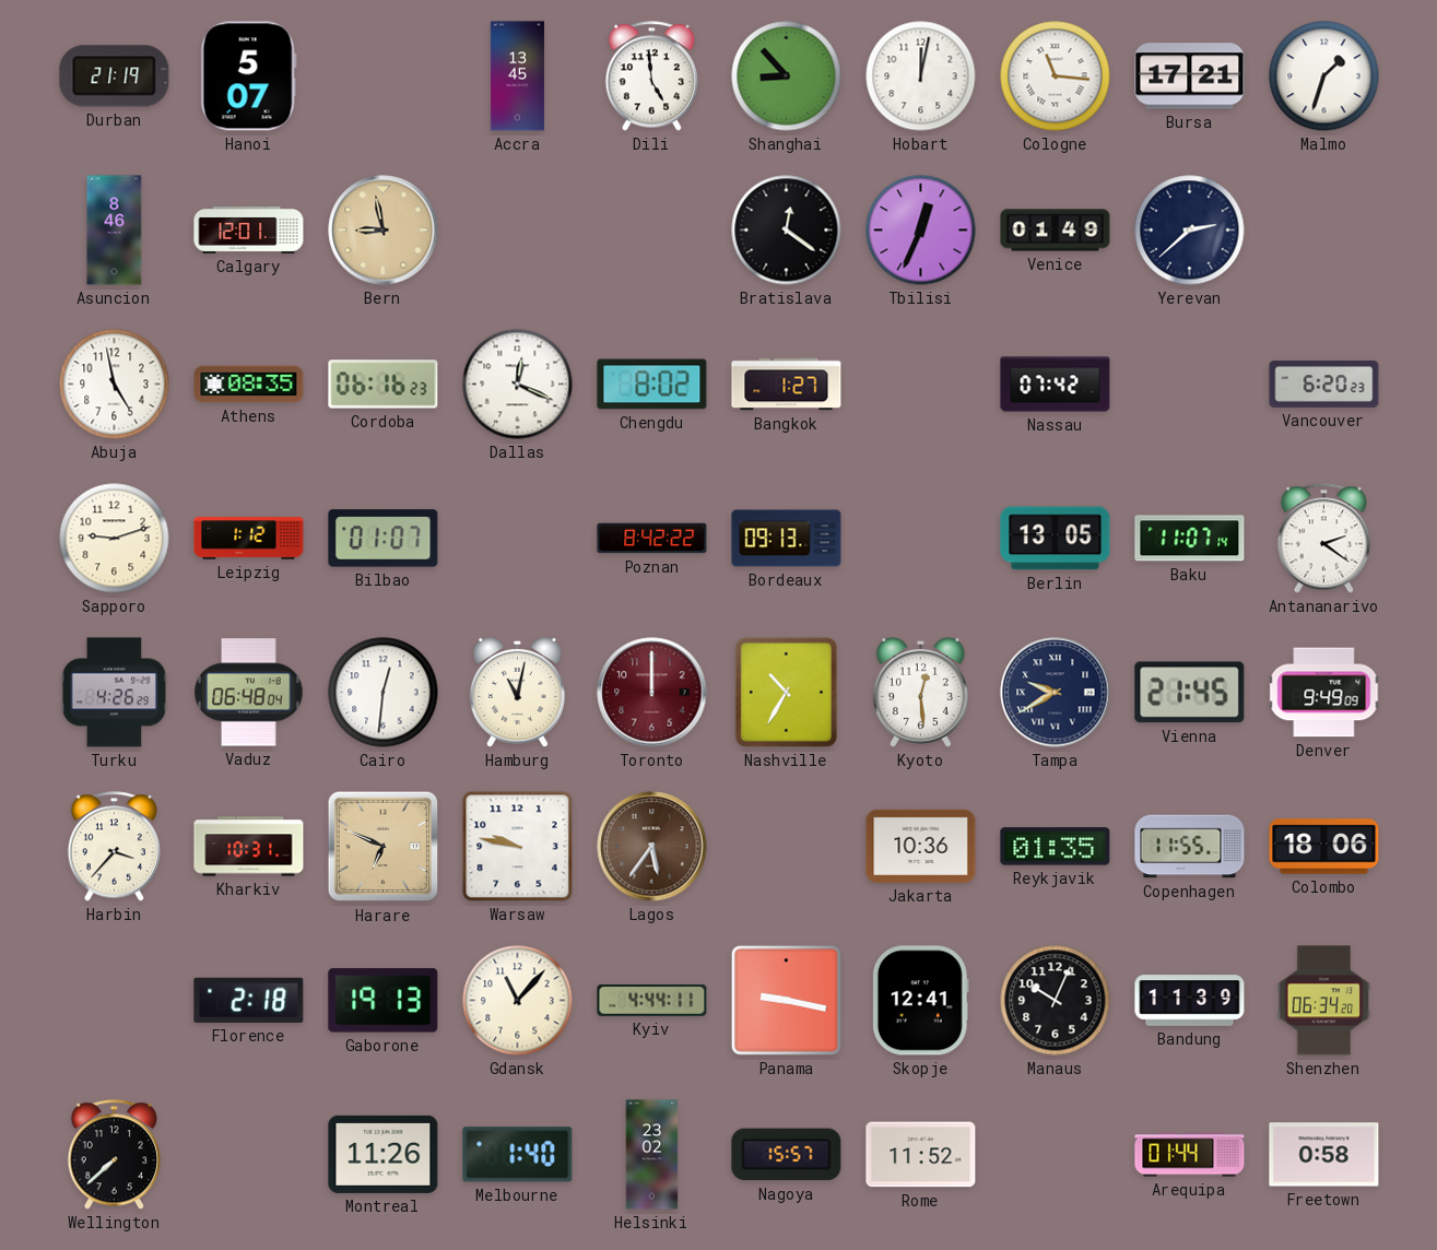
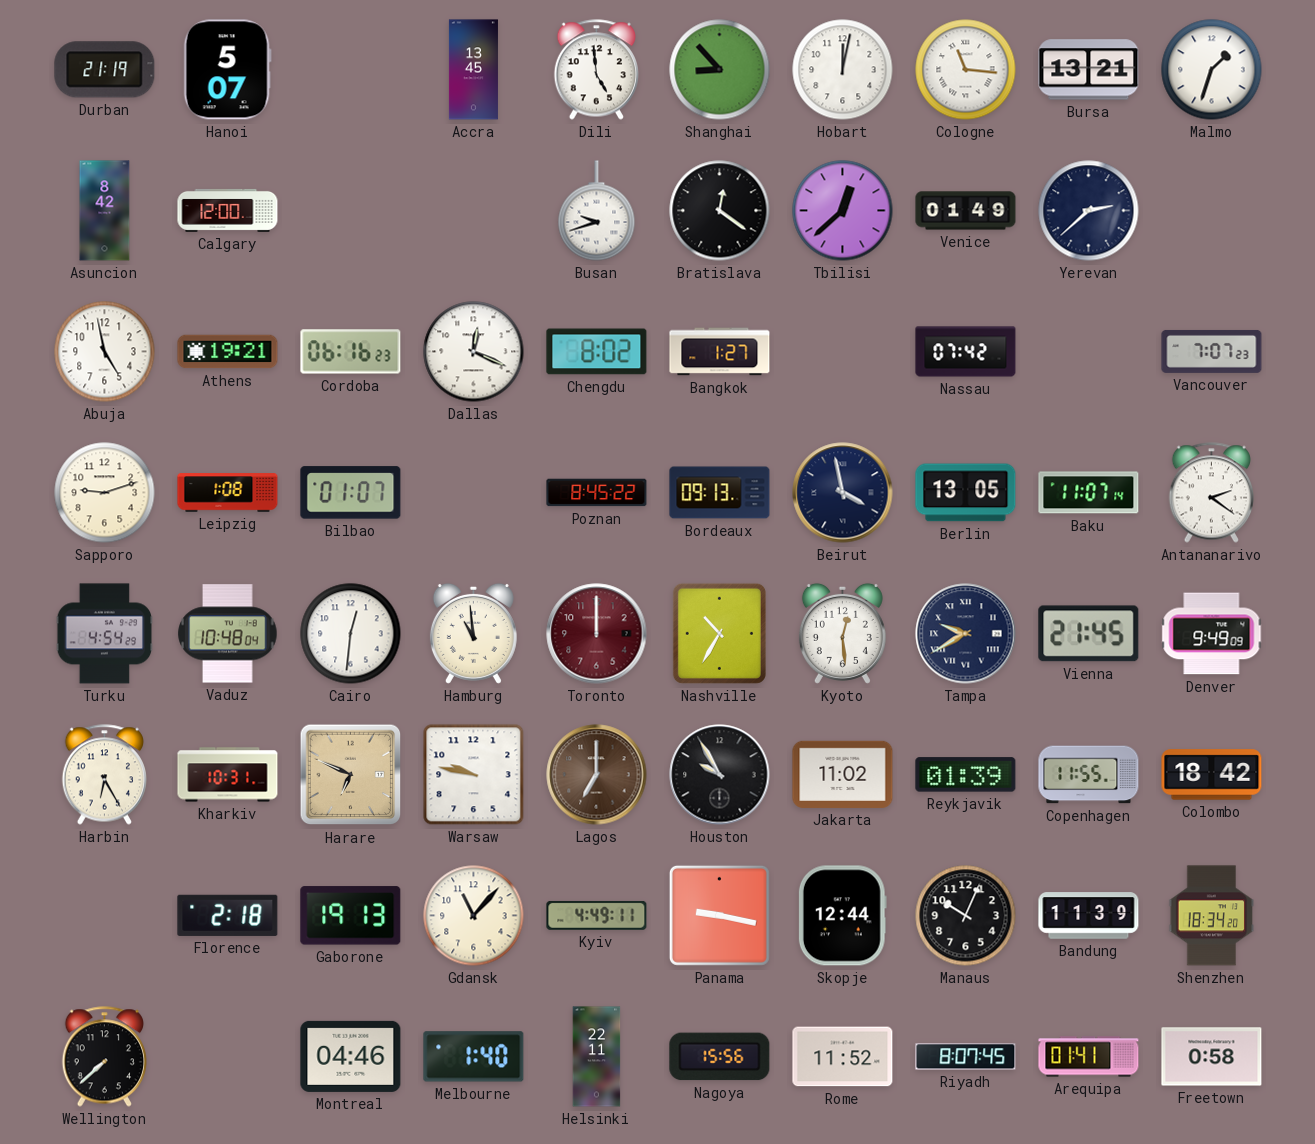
Bursa: 17:21 -> 13:21
Asuncion: 8:46 -> 8:42
Calgary: 12:01 -> 12:00
Bern: 8:58 -> none
Busan: none -> 9:42
Tbilisi: 12:34 -> 12:38
Athens: 08:35 -> 19:21
Vancouver: 6:20 -> 7:07
Leipzig: 1:12 -> 1:08
Poznan: 8:42 -> 8:45
Beirut: none -> 3:58
Turku: 4:26 -> 4:54
Vaduz: 06:48 -> 10:48
Hamburg: 11:02 -> 10:59
Harbin: 3:37 -> 6:25
Lagos: 5:36 -> 7:00
Houston: none -> 9:55
Jakarta: 10:36 -> 11:02
Reykjavik: 01:35 -> 01:39
Colombo: 18:06 -> 18:42
Kyiv: 4:44 -> 4:49
Skopje: 12:41 -> 12:44
Shenzhen: 06:34 -> 18:34
Montreal: 11:26 -> 04:46
Helsinki: 23:02 -> 22:11
Nagoya: 15:57 -> 15:56
Riyadh: none -> 8:07
Arequipa: 01:44 -> 01:41
